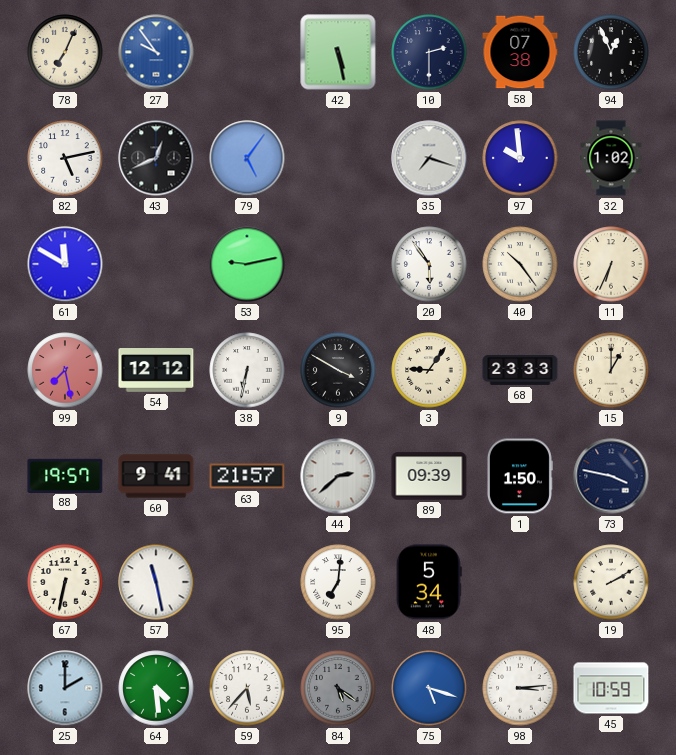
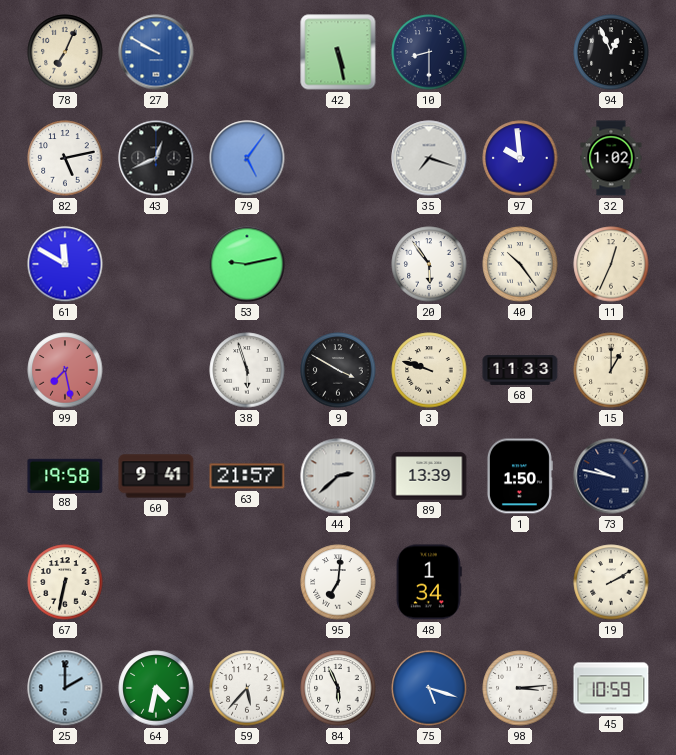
27: 9:54 -> 9:50
10: 2:30 -> 8:30
58: 07:38 -> none
11: 6:34 -> 12:34
54: 12:12 -> none
38: 6:32 -> 5:57
3: 9:06 -> 9:48
68: 23:33 -> 11:33
88: 19:57 -> 19:58
89: 09:39 -> 13:39
73: 3:47 -> 9:47
57: 11:28 -> none
48: 5:34 -> 1:34
64: 4:29 -> 4:32
84: 5:21 -> 5:56
84 dial: grey -> white
